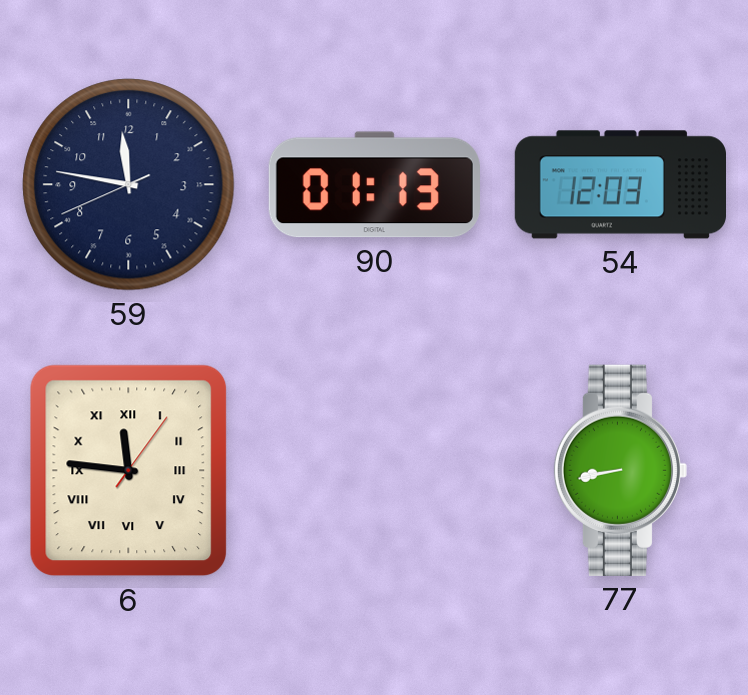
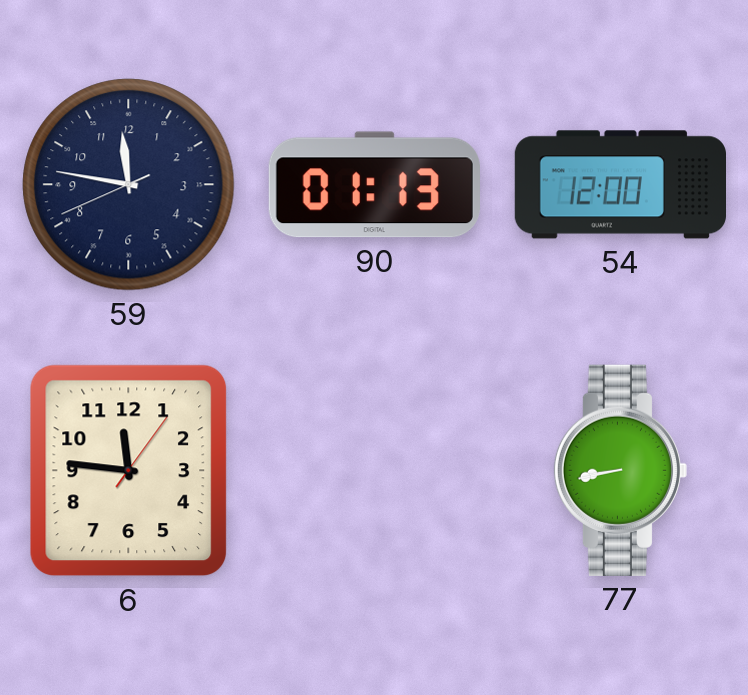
54: 12:03 -> 12:00
6 numerals: Roman -> Arabic
